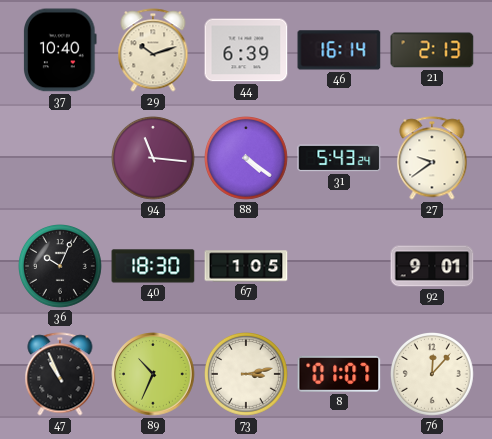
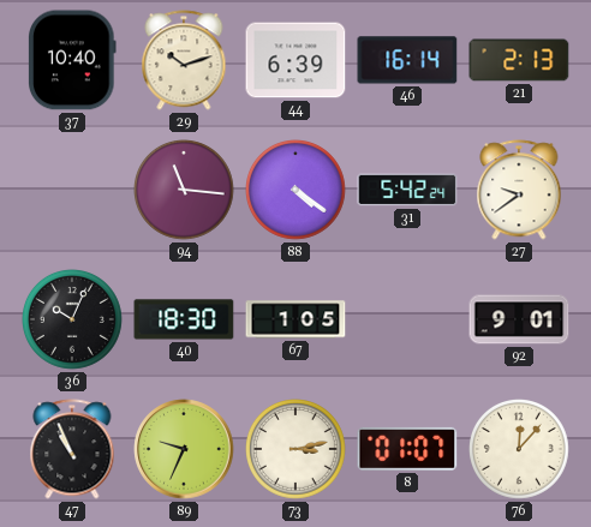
31: 5:43 -> 5:42
89: 10:34 -> 9:34
